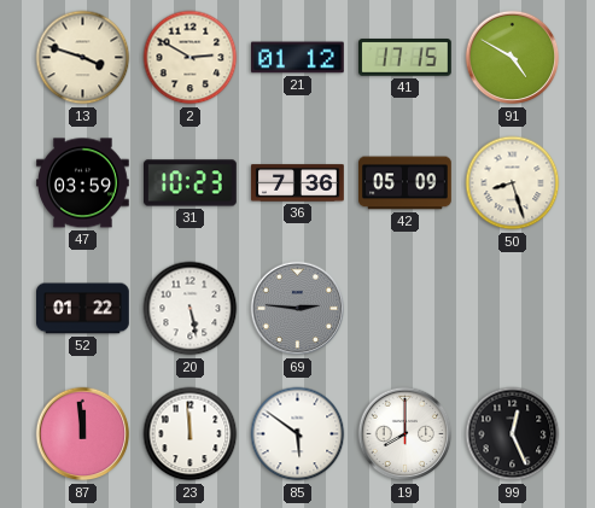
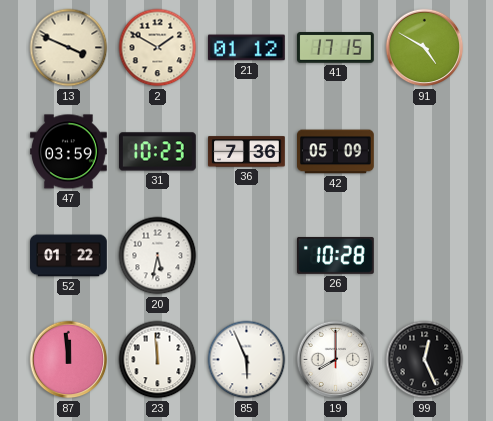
13: 3:48 -> 3:49
2: 2:50 -> 1:50
50: 8:27 -> none
20: 5:28 -> 5:32
69: 2:46 -> none
26: none -> 10:28
85: 5:51 -> 5:56
